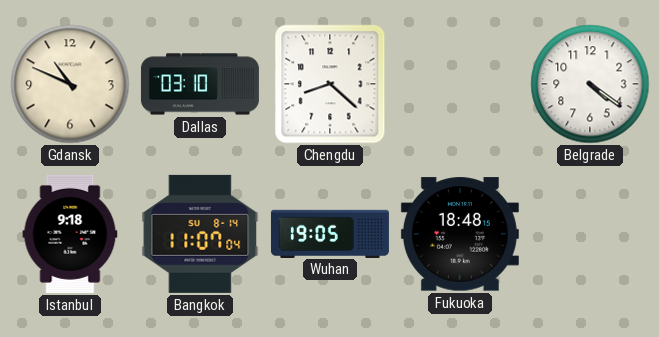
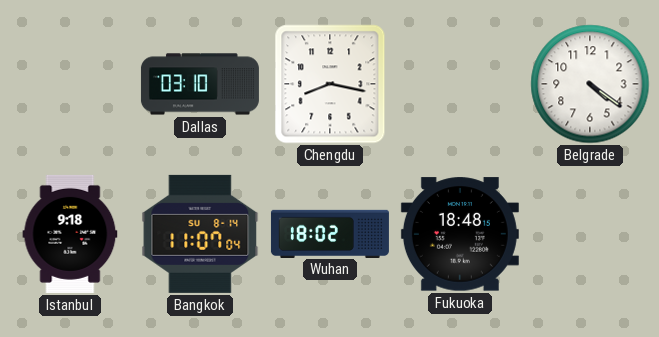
Gdansk: 10:49 -> none
Chengdu: 8:22 -> 8:17
Wuhan: 19:05 -> 18:02
